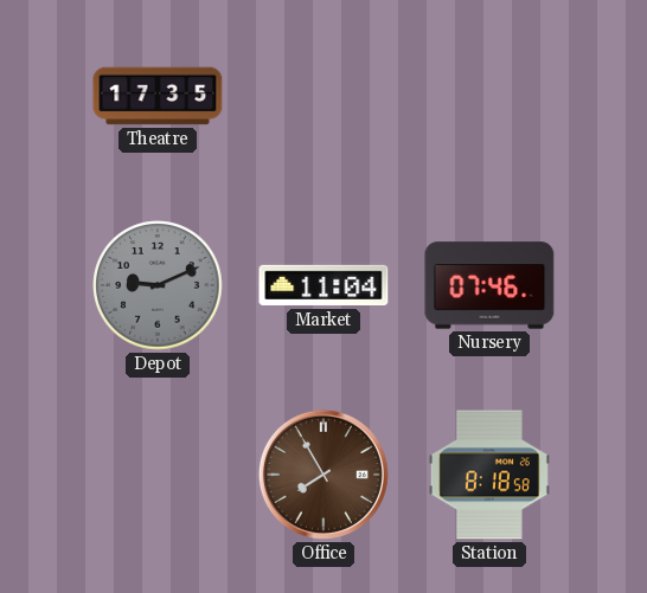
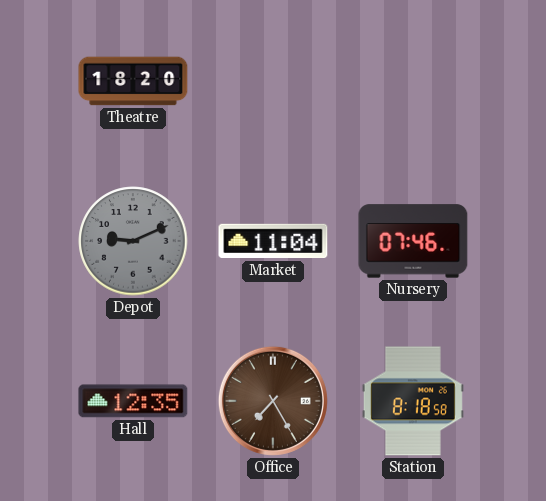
Theatre: 17:35 -> 18:20
Hall: none -> 12:35
Office: 7:55 -> 7:25
